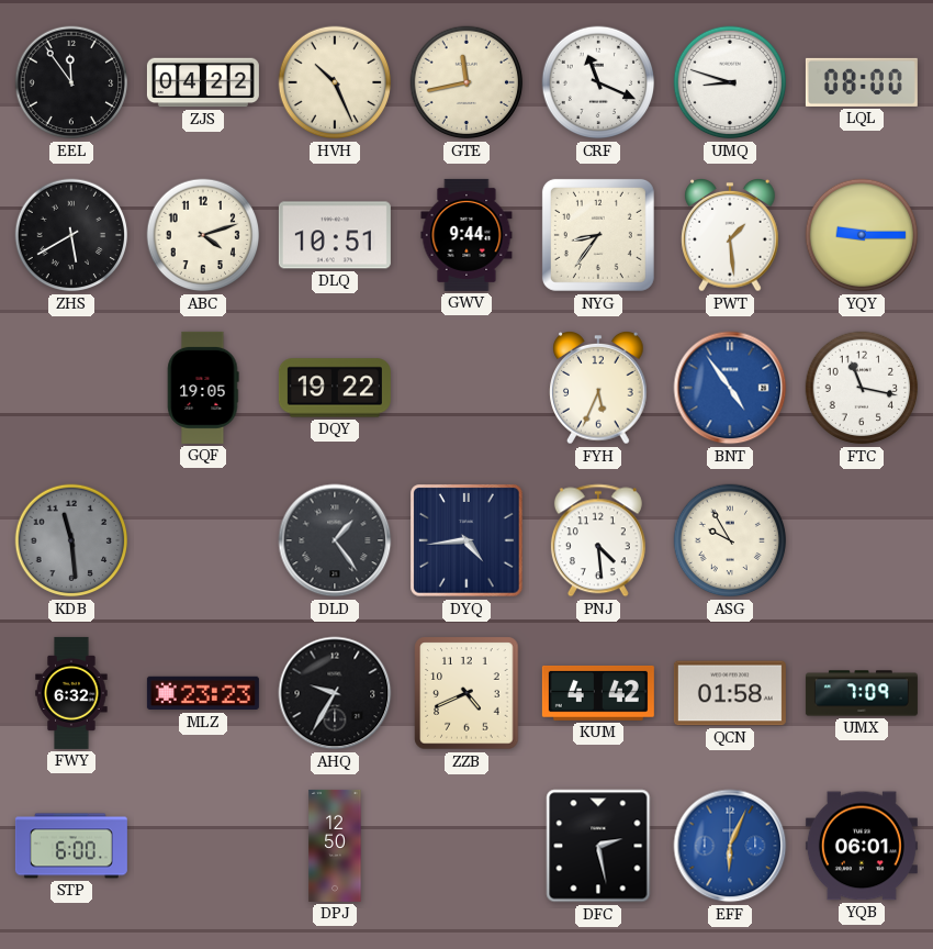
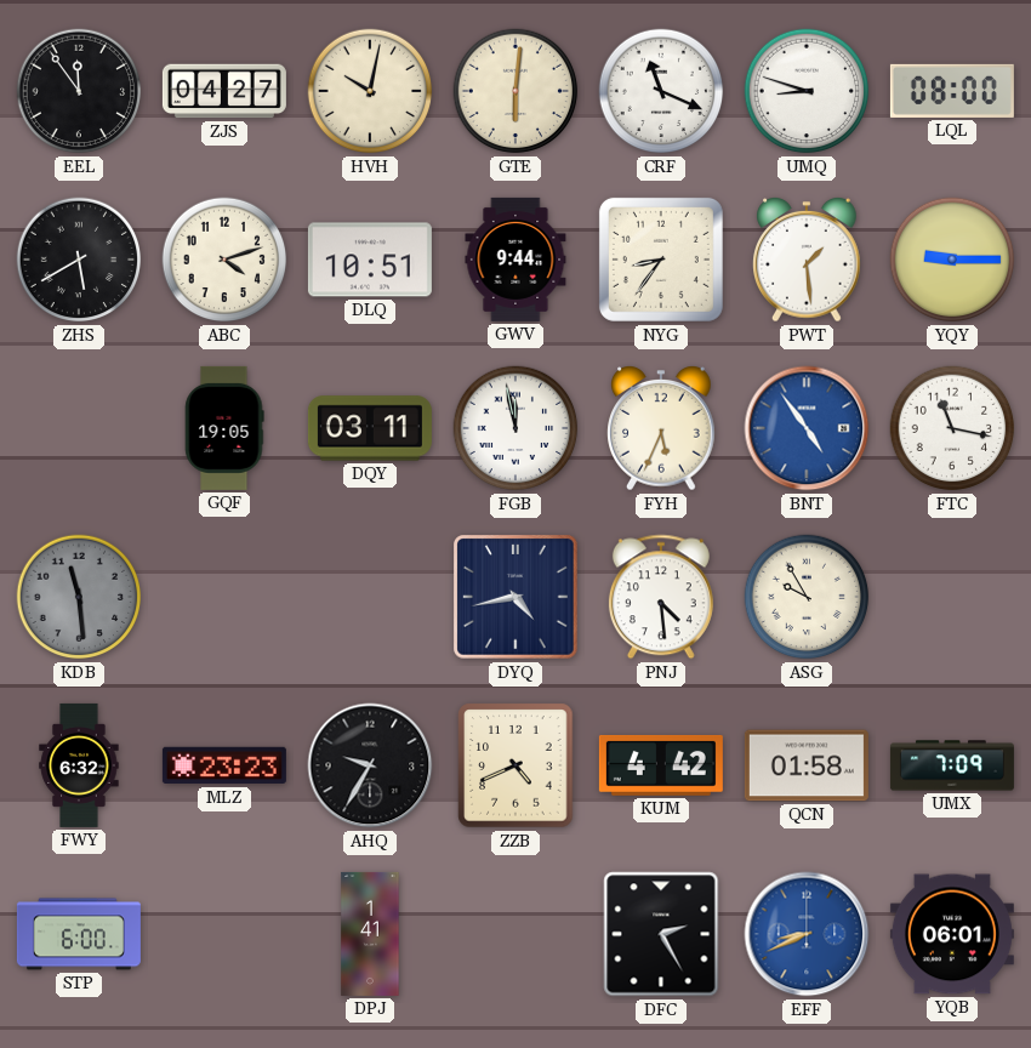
ZJS: 04:22 -> 04:27
HVH: 10:26 -> 10:02
GTE: 11:43 -> 6:01
DQY: 19:22 -> 03:11
FGB: none -> 11:58
DLD: 1:24 -> none
DYQ: 4:44 -> 4:43
DPJ: 12:50 -> 1:41
DFC: 2:28 -> 2:25
EFF: 6:04 -> 8:41
